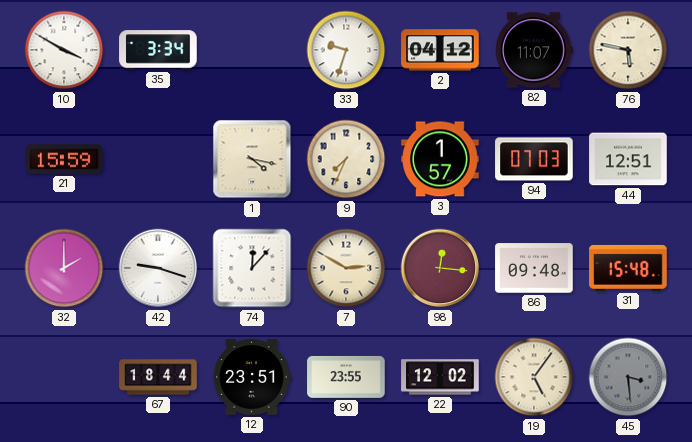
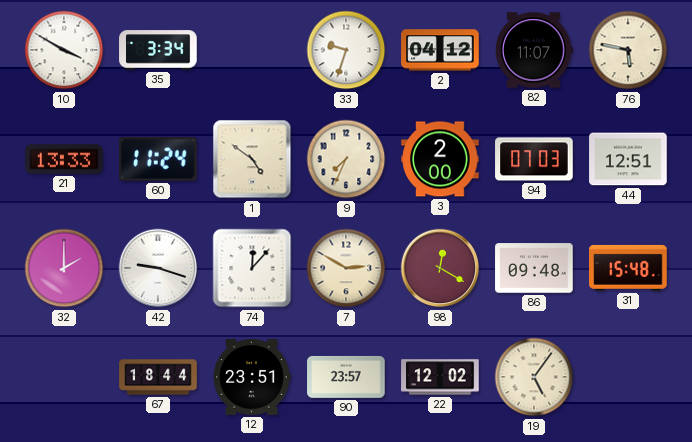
21: 15:59 -> 13:33
60: none -> 11:24
1: 4:17 -> 4:51
3: 1:57 -> 2:00
98: 12:16 -> 12:20
90: 23:55 -> 23:57
45: 3:29 -> none
